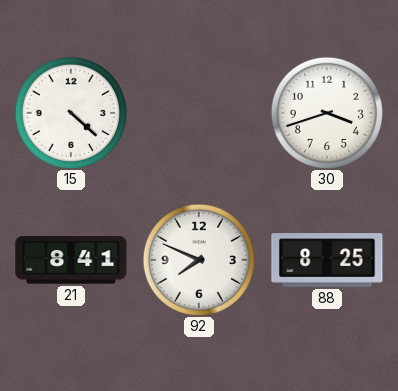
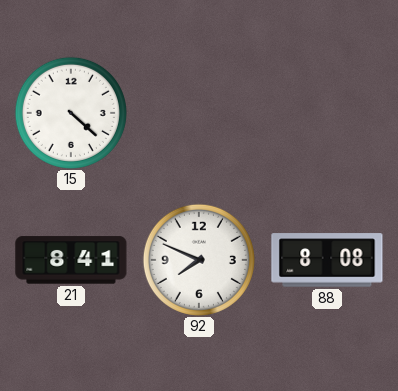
30: 3:42 -> none
88: 8:25 -> 8:08
